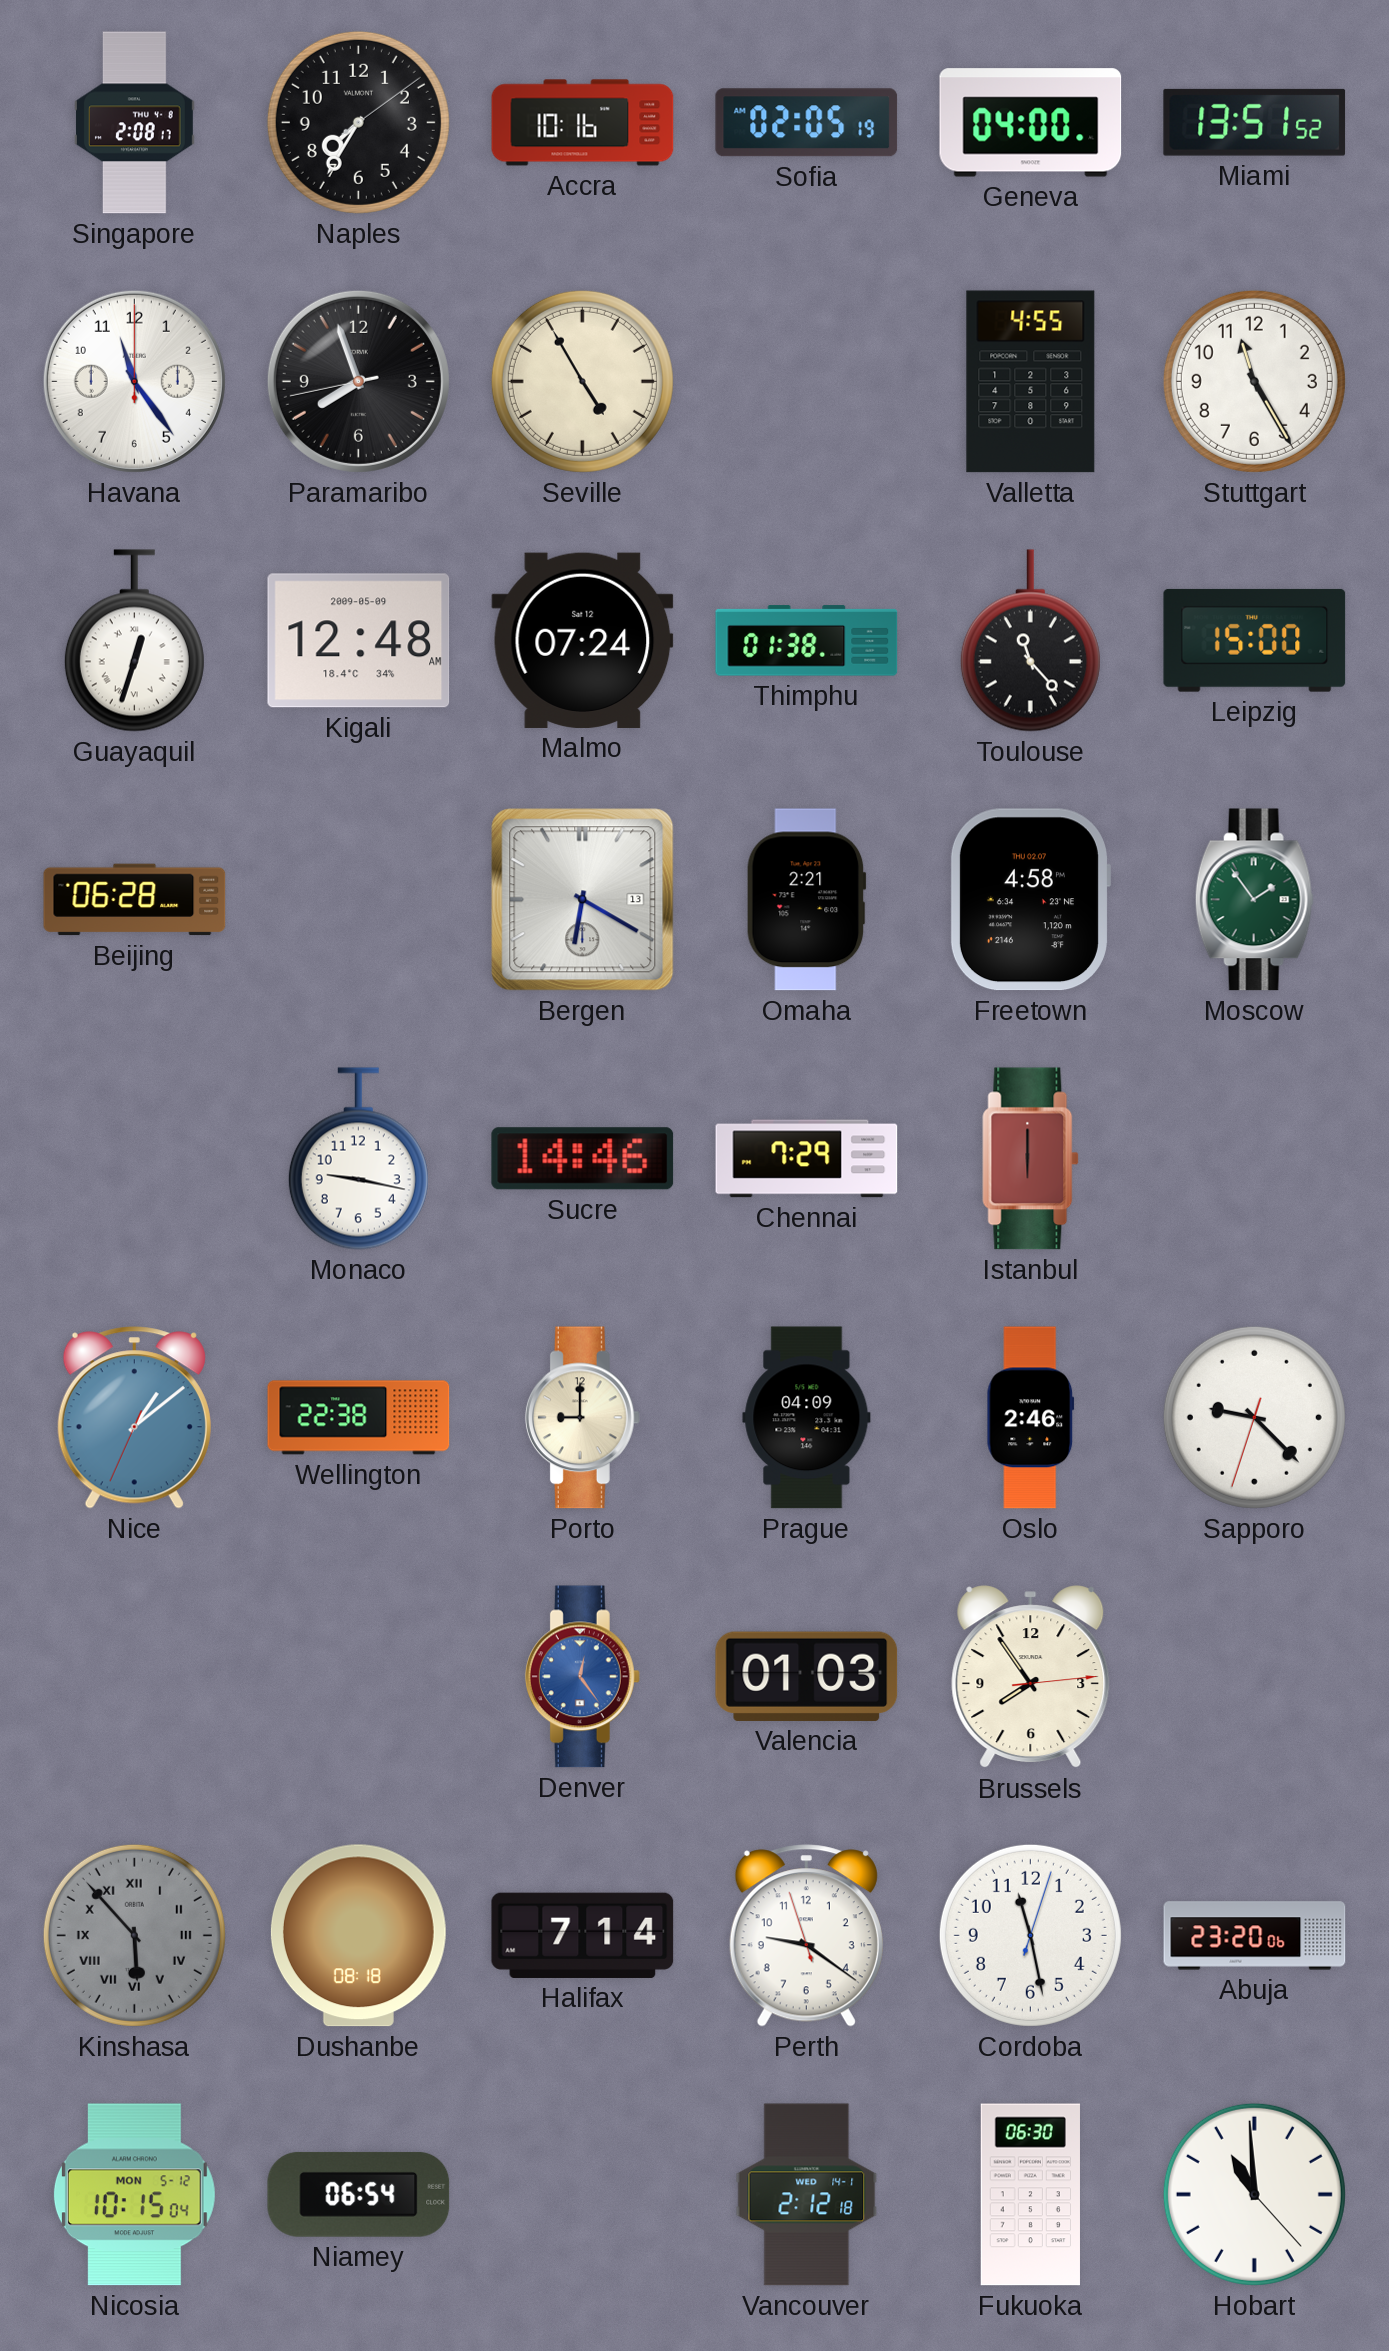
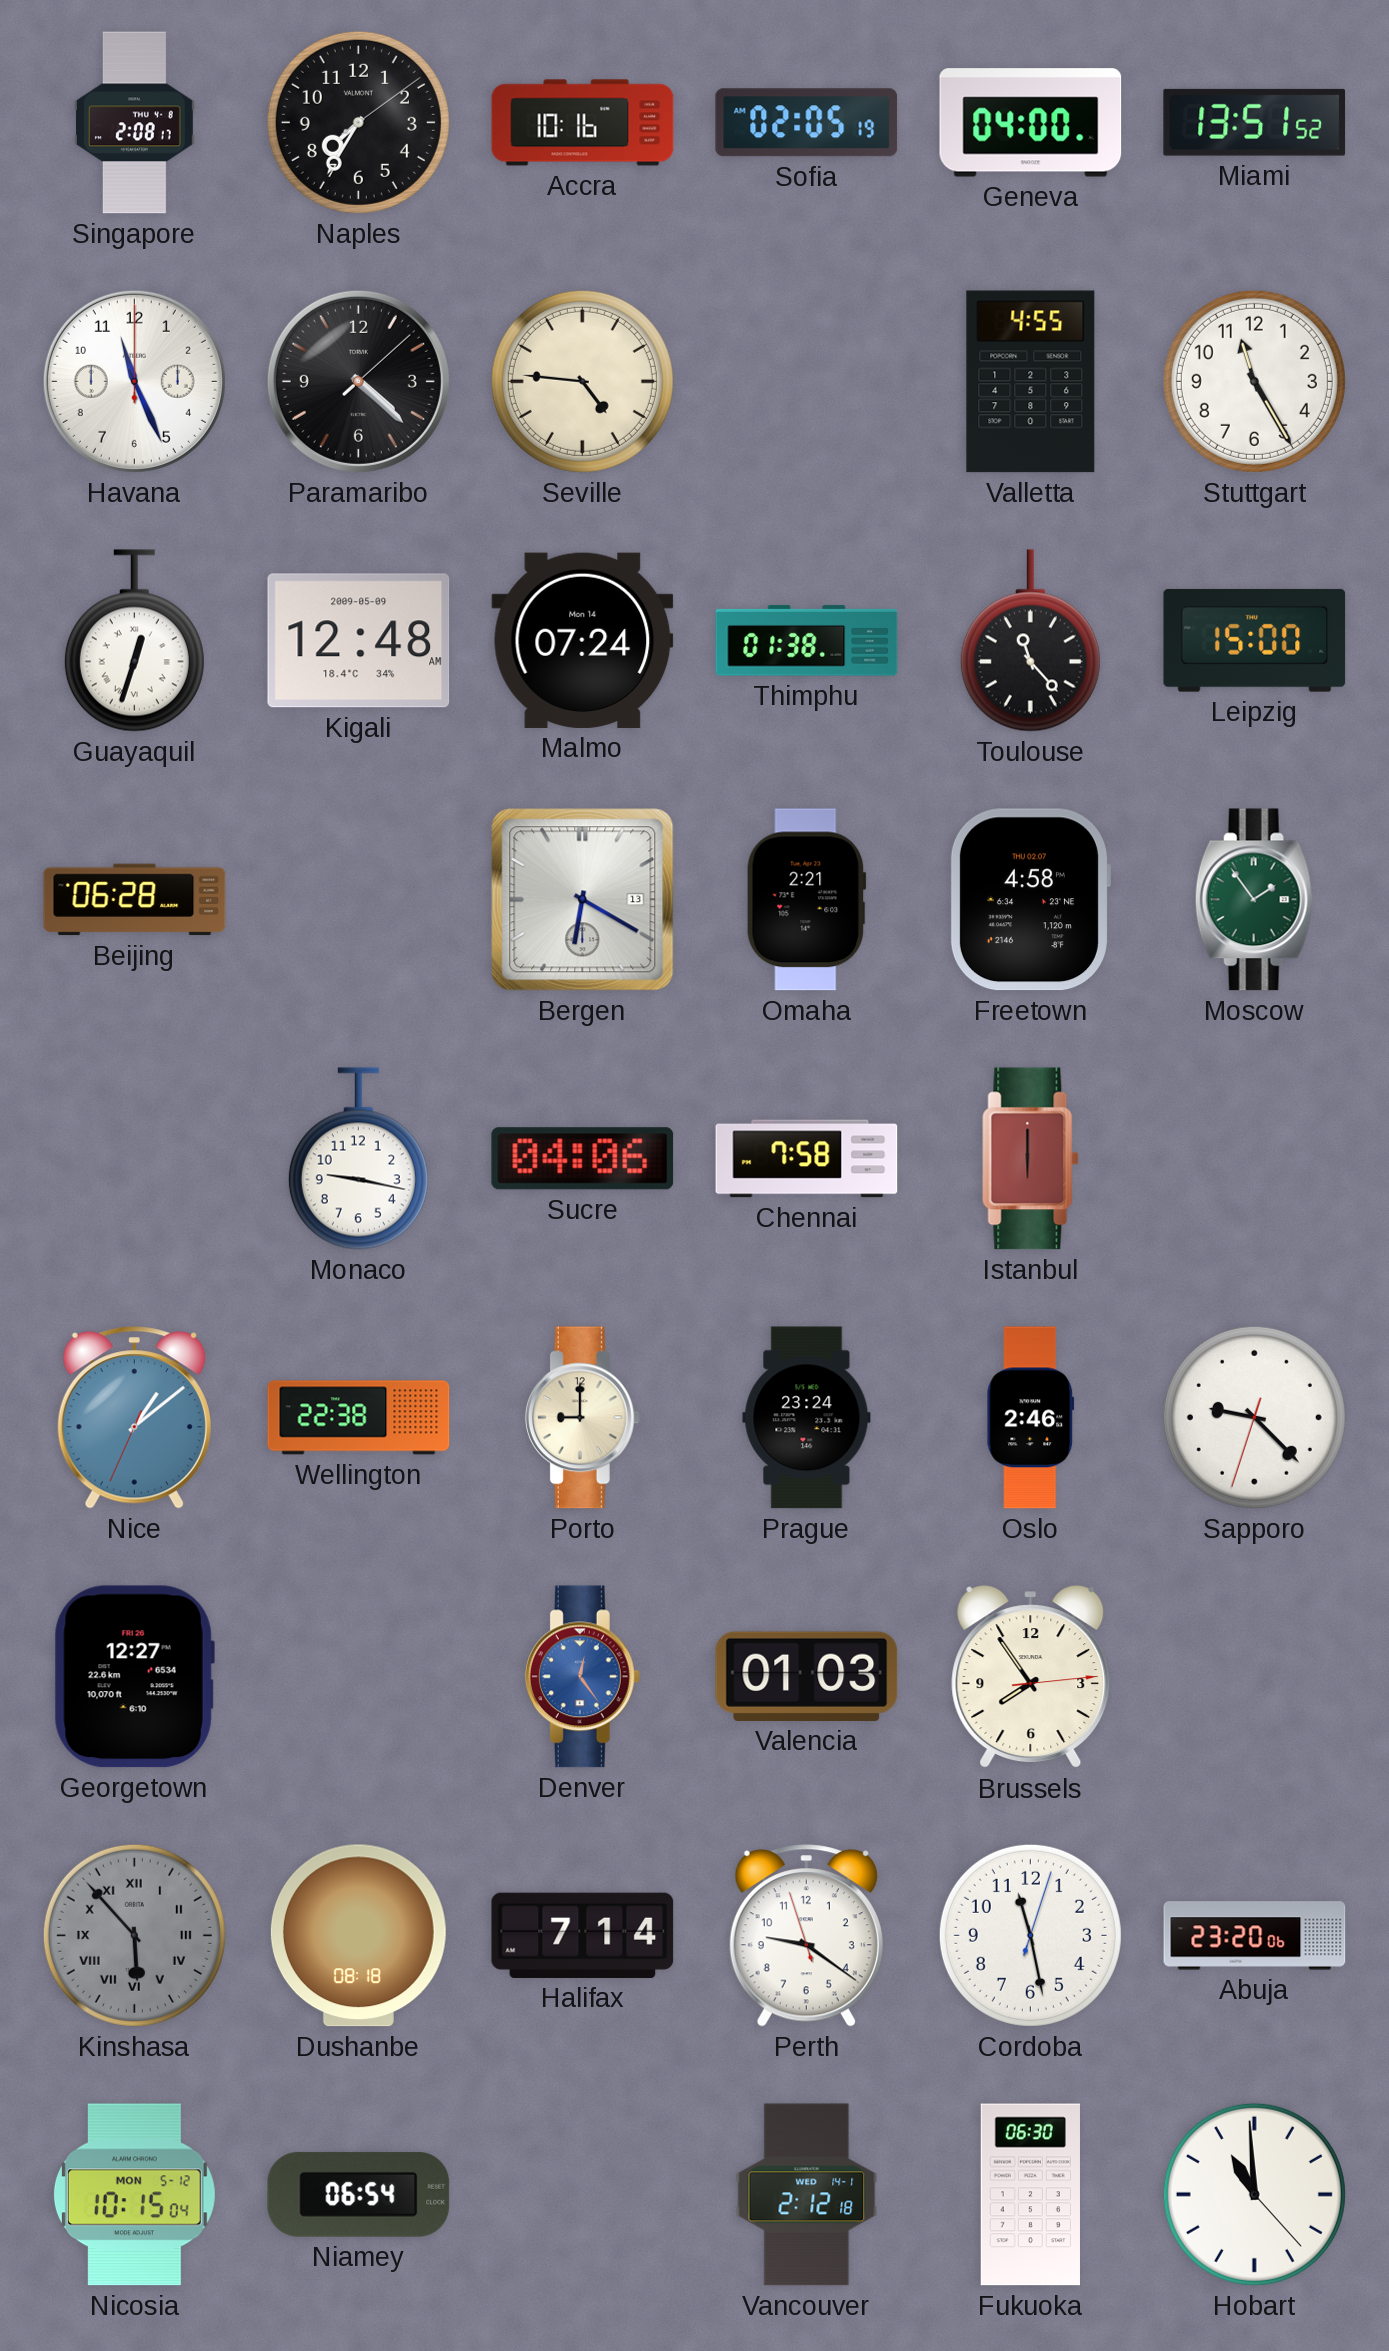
Havana: 11:24 -> 11:26
Paramaribo: 7:56 -> 4:22
Seville: 4:55 -> 4:46
Malmo date: Sat 12 -> Mon 14
Sucre: 14:46 -> 04:06
Chennai: 7:29 -> 7:58
Prague: 04:09 -> 23:24
Georgetown: none -> 12:27
